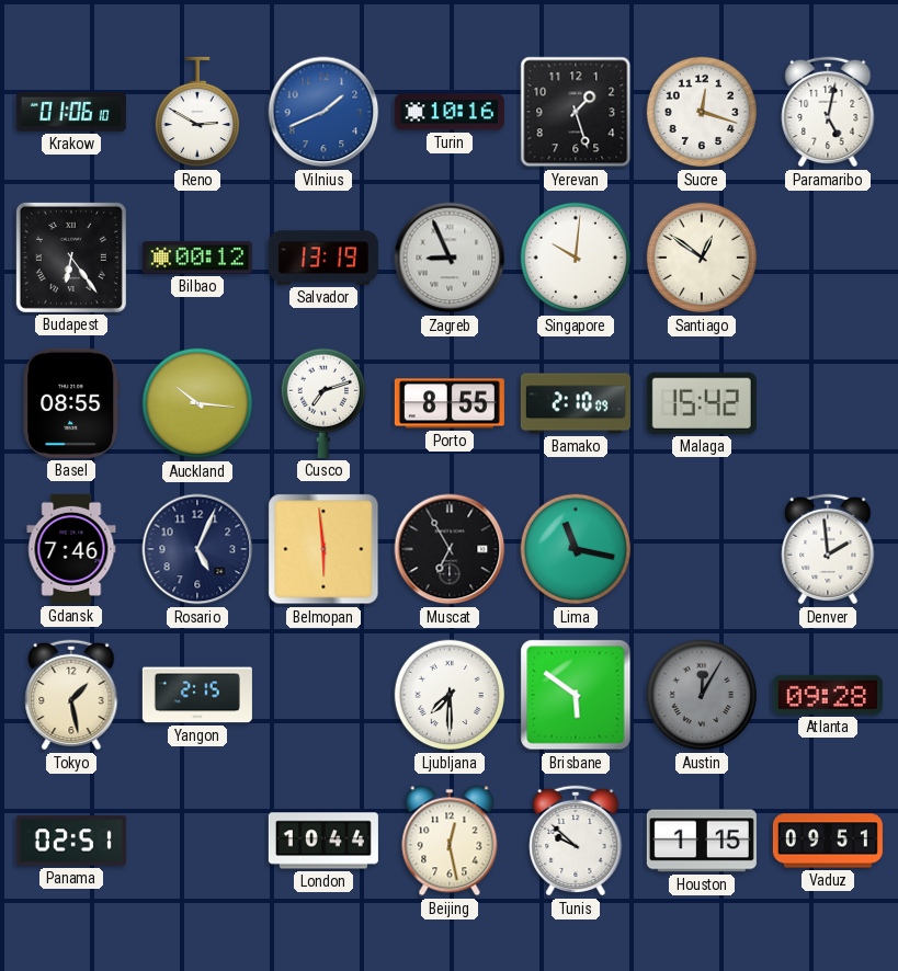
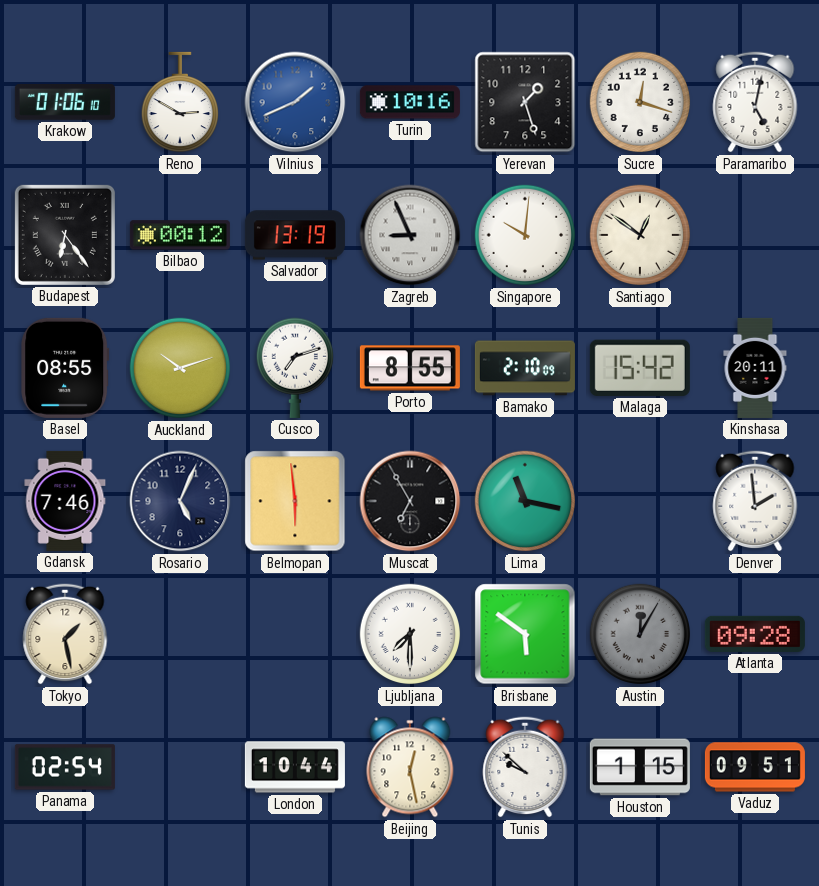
Auckland: 10:16 -> 10:12
Kinshasa: none -> 20:11
Yangon: 2:15 -> none
Panama: 02:51 -> 02:54
